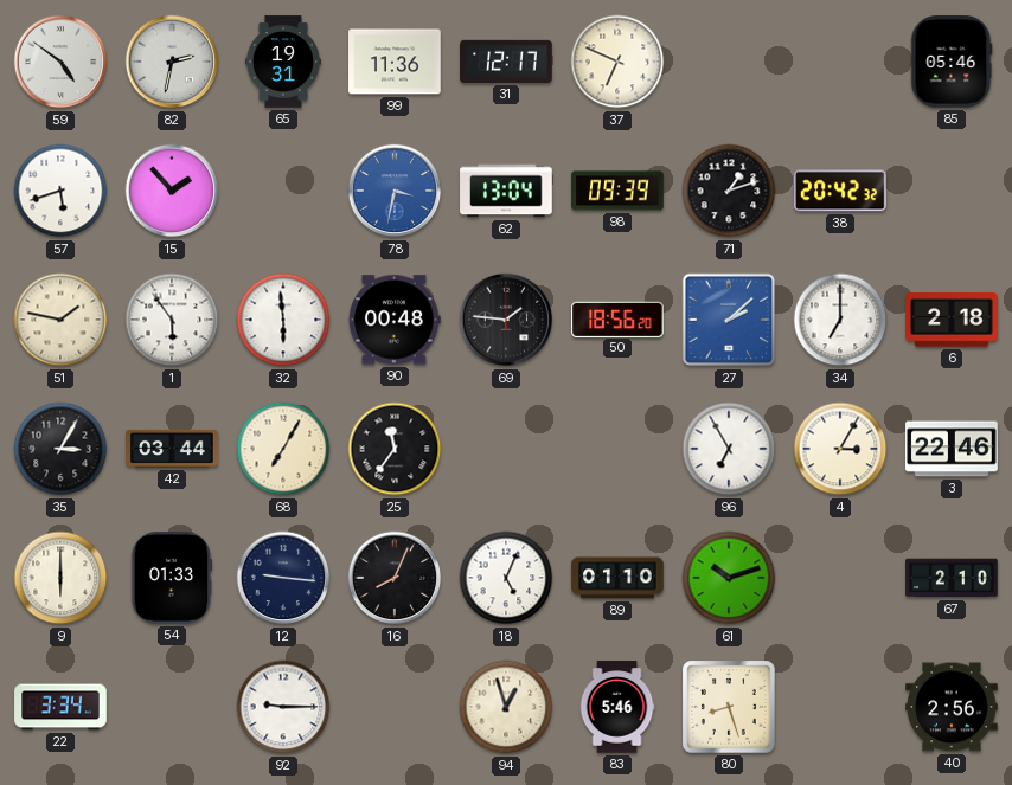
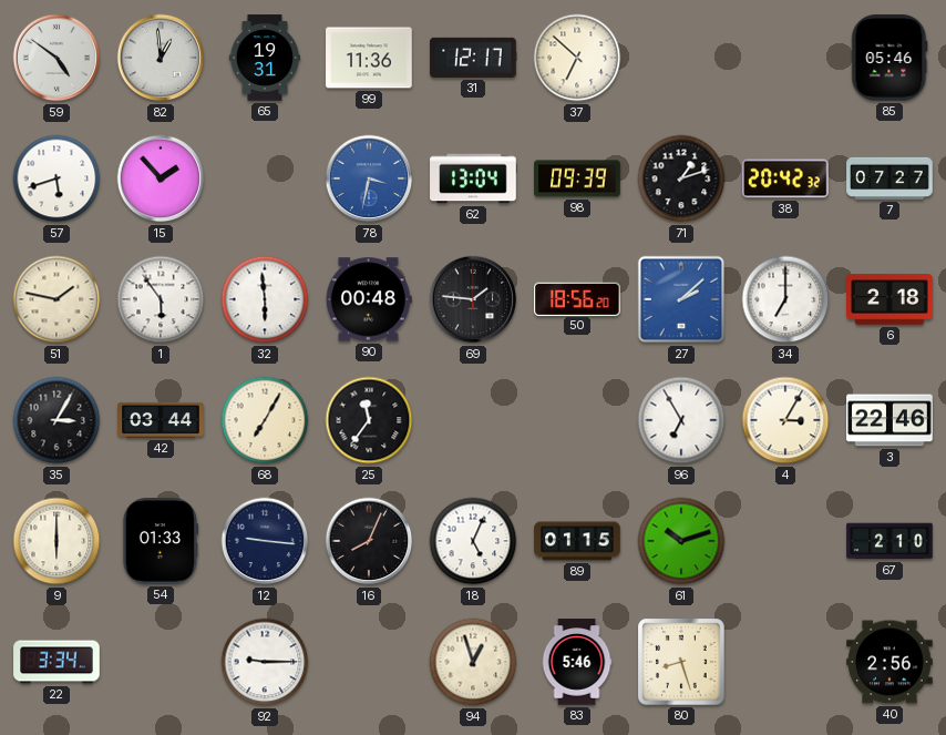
82: 2:32 -> 12:59
37: 6:49 -> 6:52
7: none -> 07:27
89: 01:10 -> 01:15
